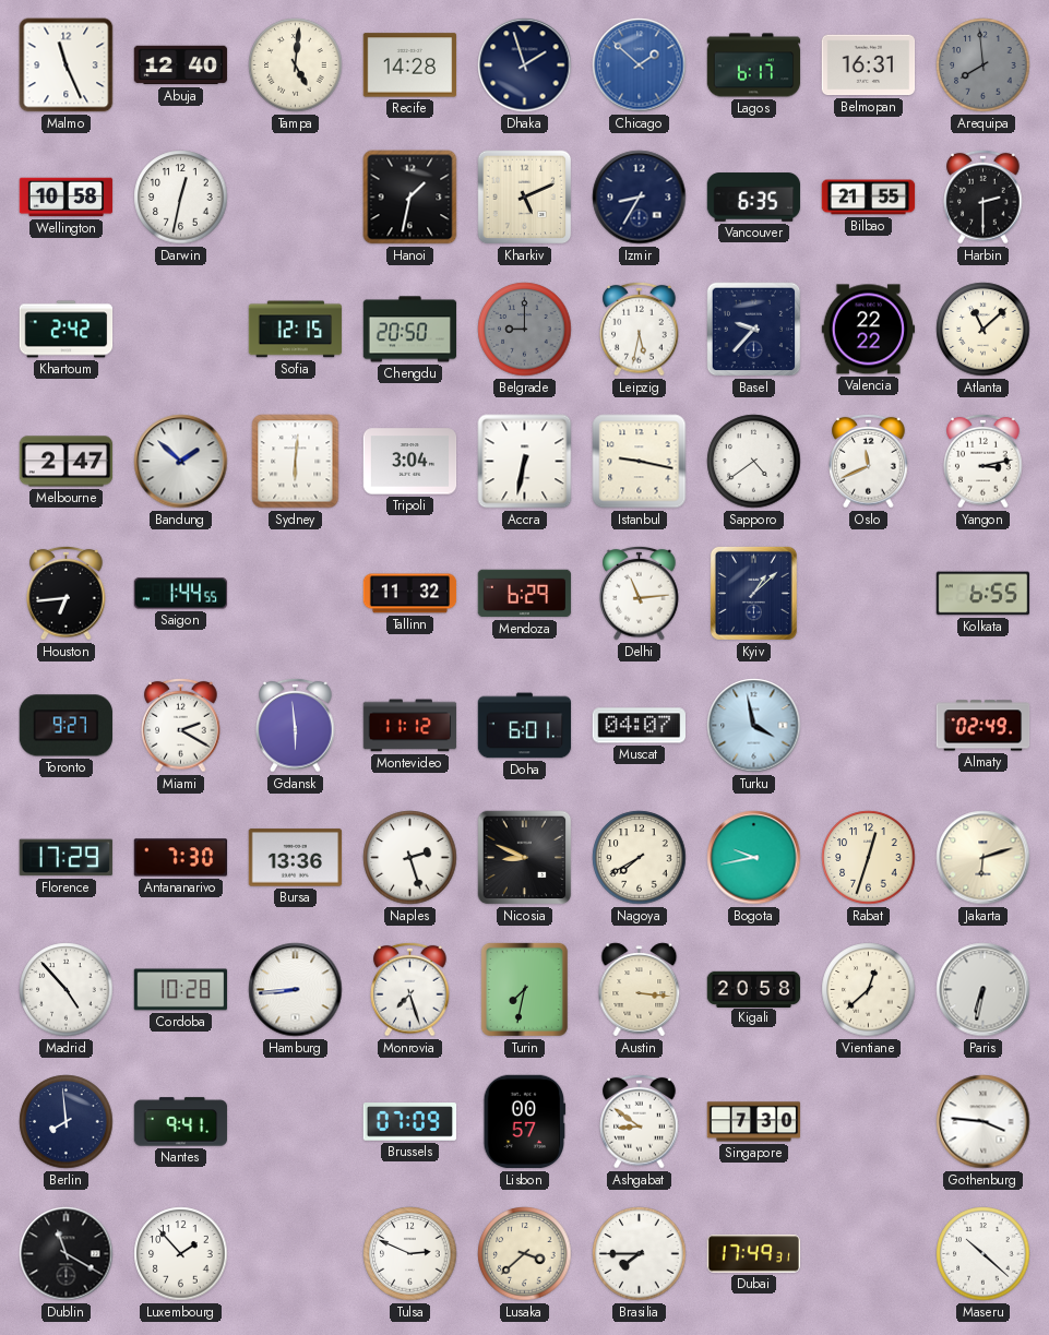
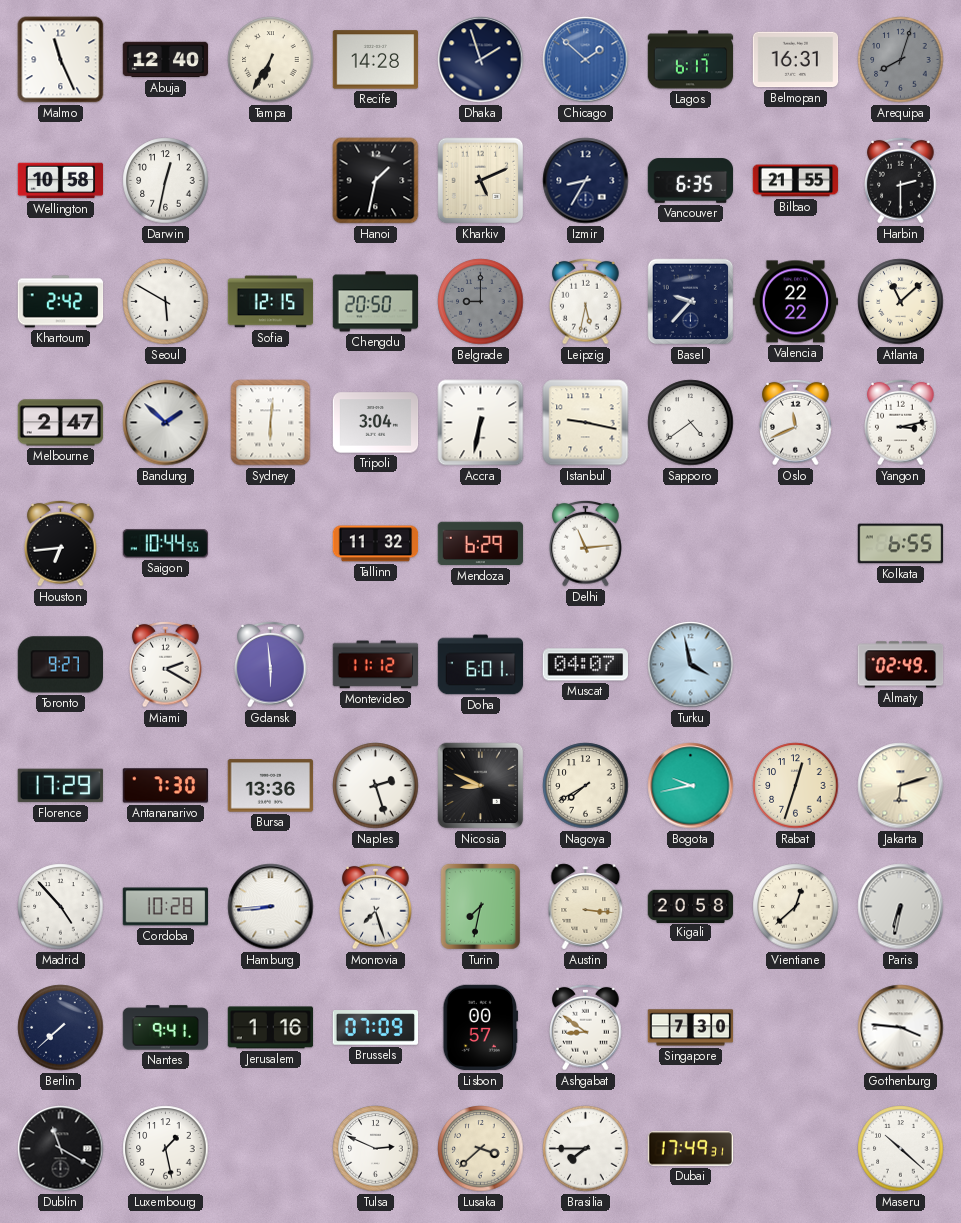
Tampa: 5:01 -> 6:35
Arequipa: 7:59 -> 8:03
Seoul: none -> 5:50
Saigon: 1:44 -> 10:44
Kyiv: 1:08 -> none
Berlin: 7:59 -> 7:38
Jerusalem: none -> 1:16
Luxembourg: 1:53 -> 1:28
